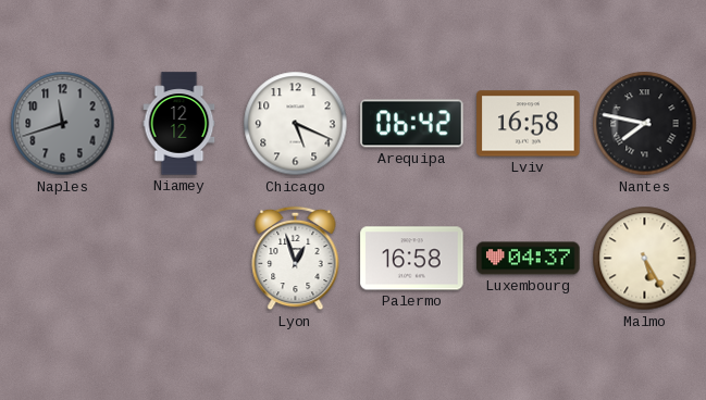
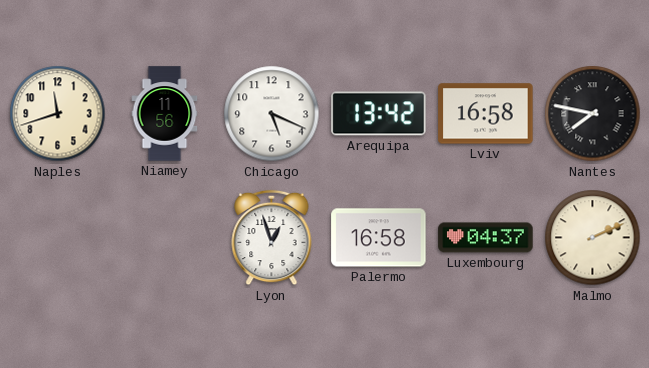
Naples dial: grey -> cream
Niamey: 12:12 -> 11:56
Arequipa: 06:42 -> 13:42
Malmo: 5:25 -> 2:11
